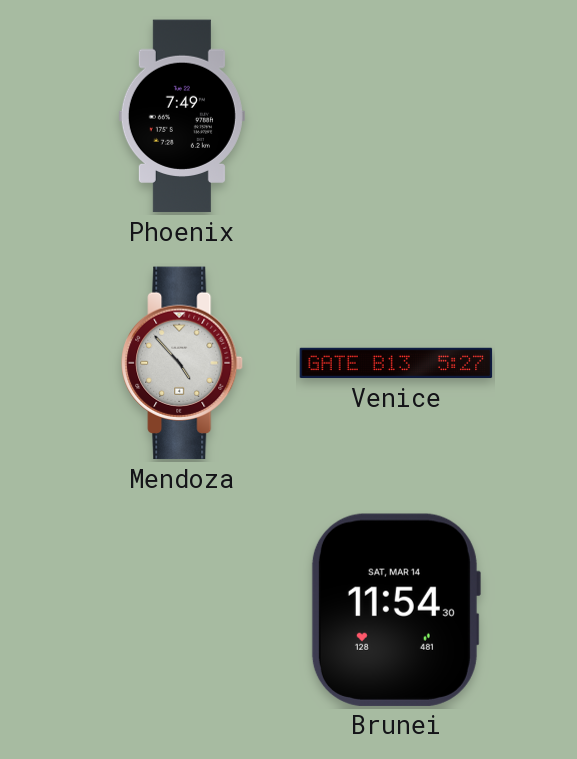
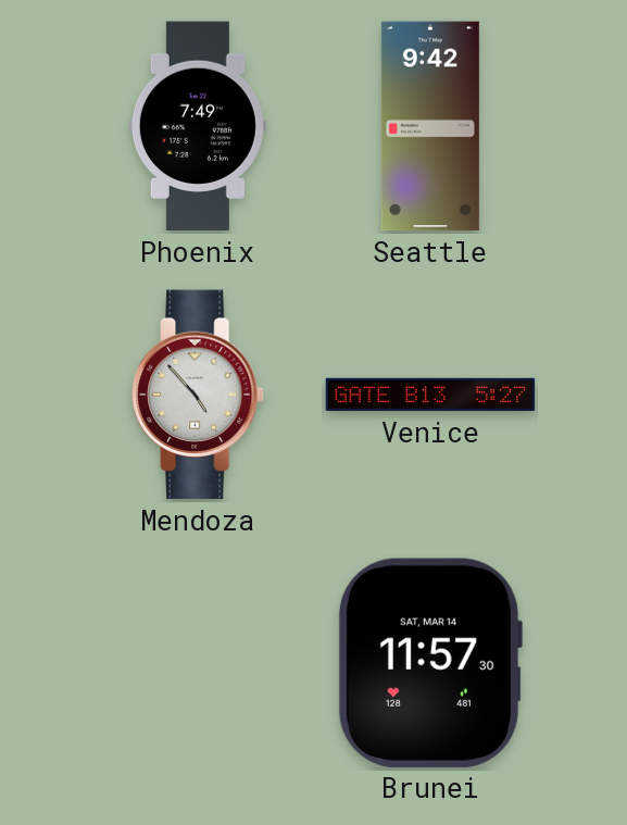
Seattle: none -> 9:42
Brunei: 11:54 -> 11:57
